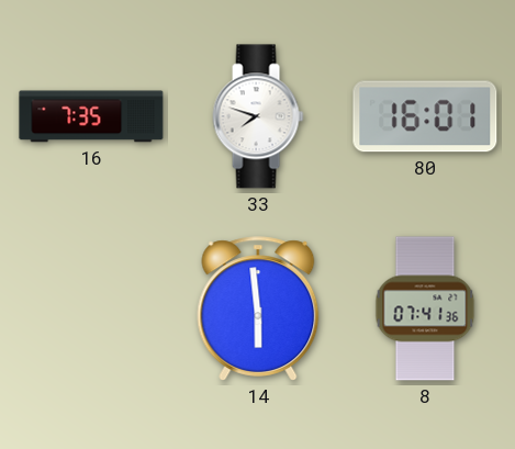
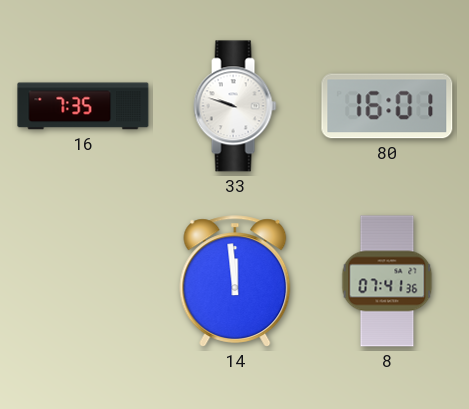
33: 7:48 -> 9:48
14: 5:59 -> 11:59
